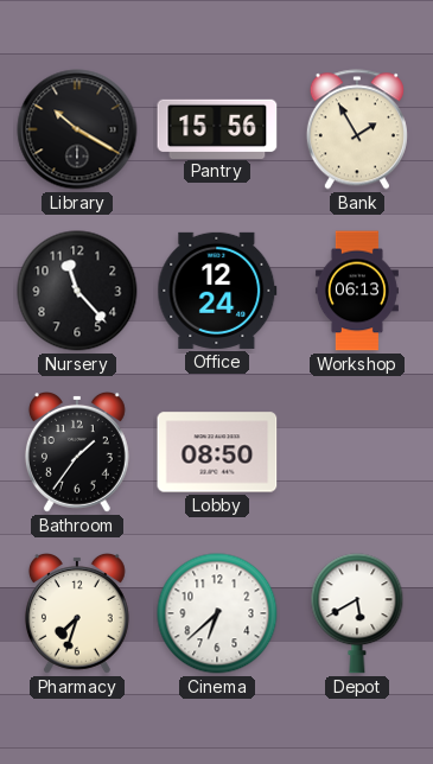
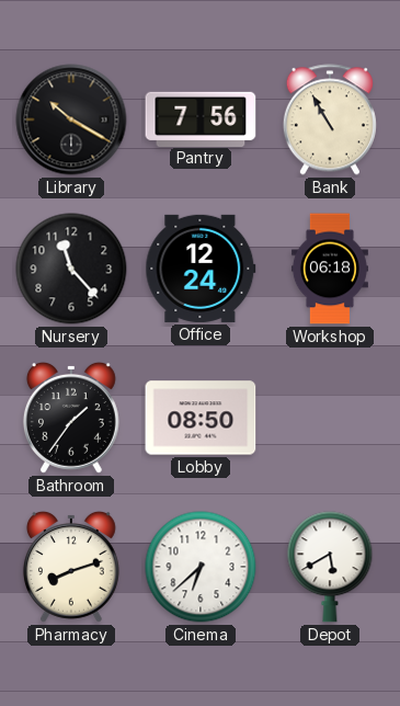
Pantry: 15:56 -> 7:56
Bank: 1:55 -> 10:55
Workshop: 06:13 -> 06:18
Pharmacy: 7:33 -> 8:12
